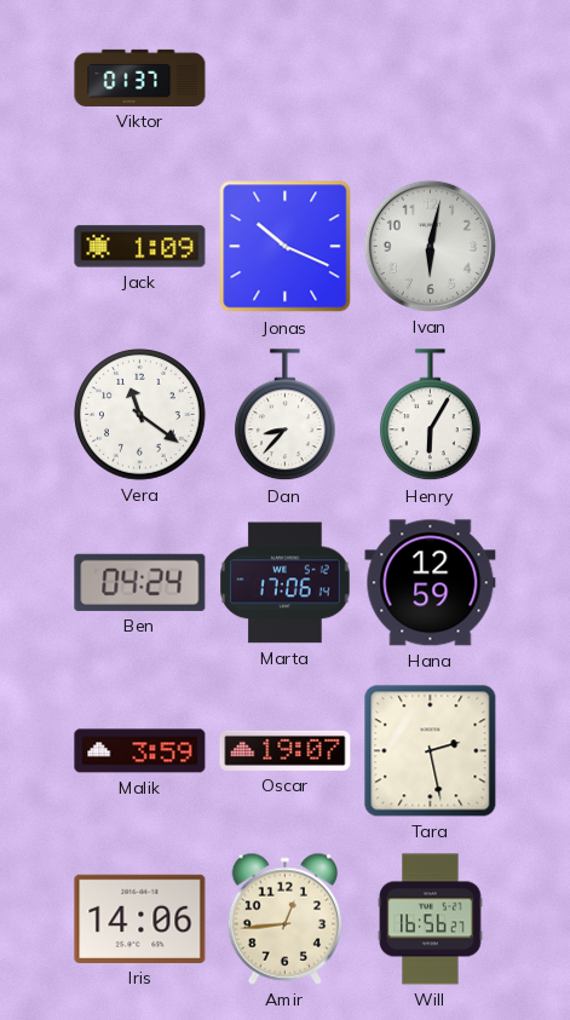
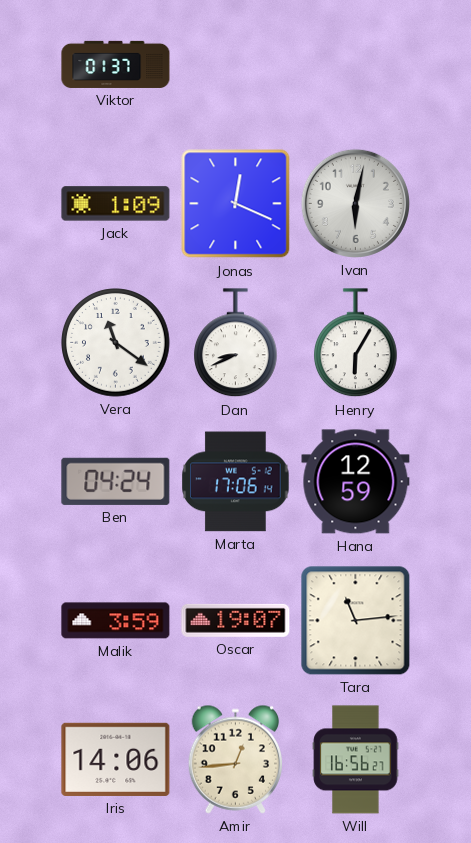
Jonas: 10:19 -> 12:19
Dan: 8:37 -> 8:41
Tara: 2:28 -> 11:14
